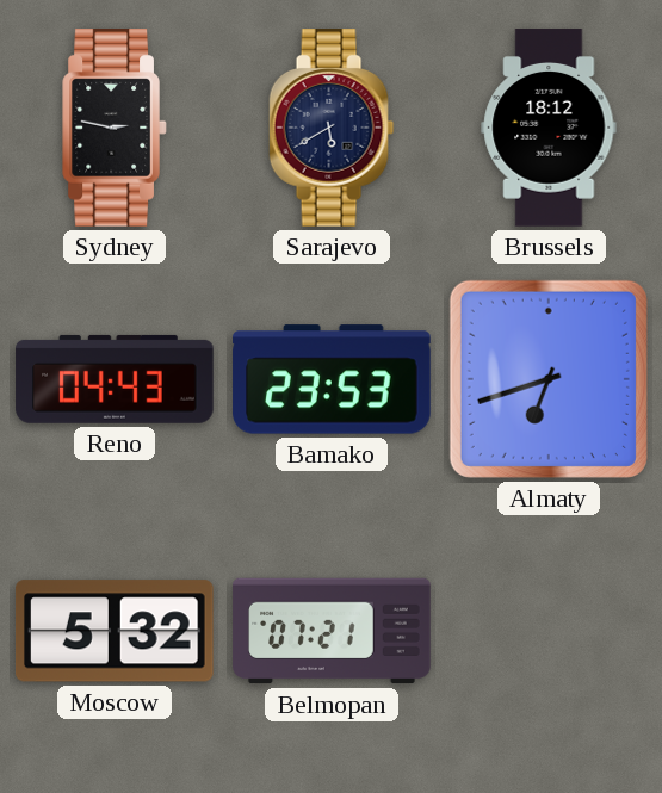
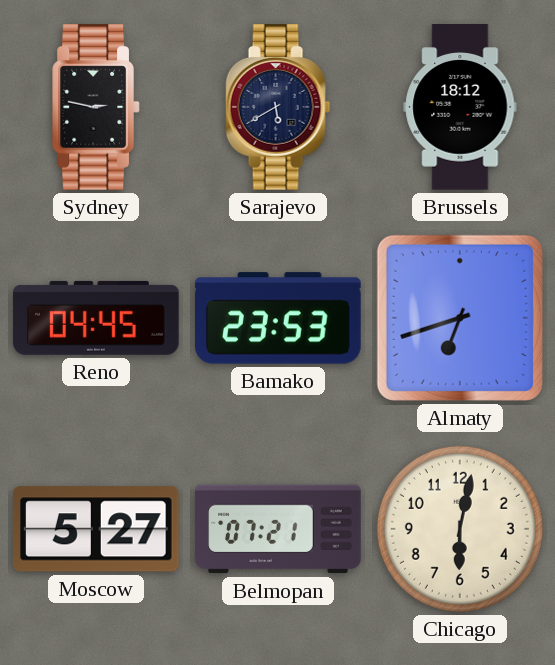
Reno: 04:43 -> 04:45
Moscow: 5:32 -> 5:27
Chicago: none -> 6:02
